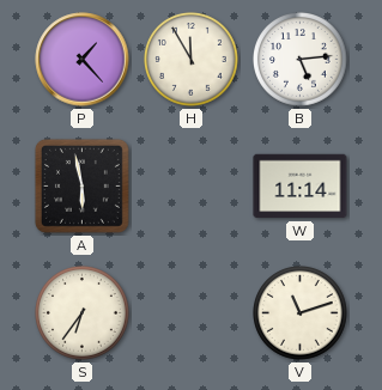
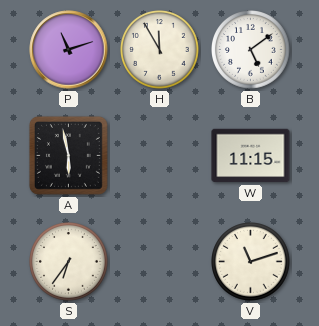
P: 1:23 -> 11:12
B: 5:14 -> 5:09
W: 11:14 -> 11:15
